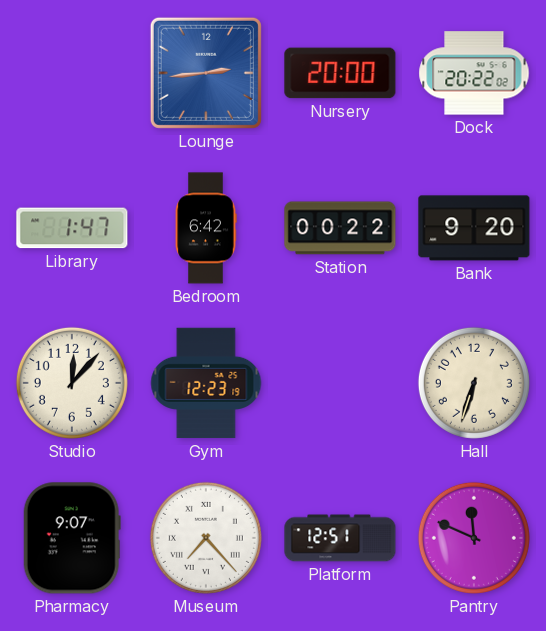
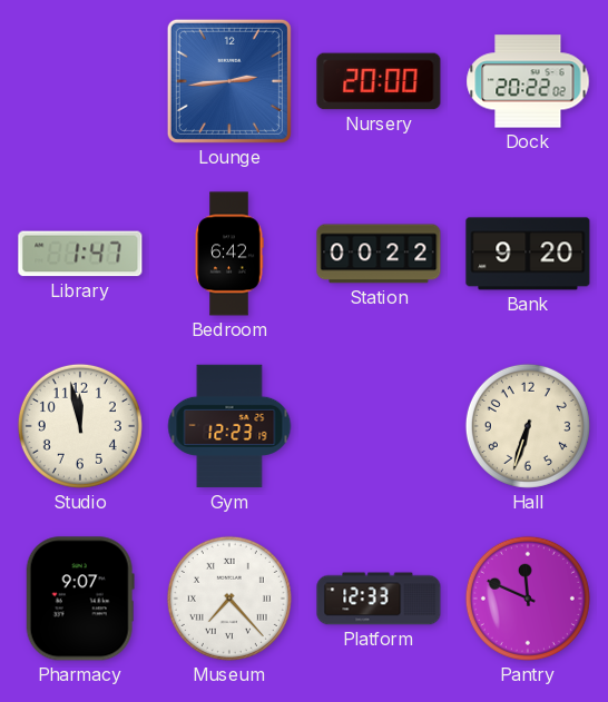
Studio: 12:07 -> 11:58
Platform: 12:51 -> 12:33
